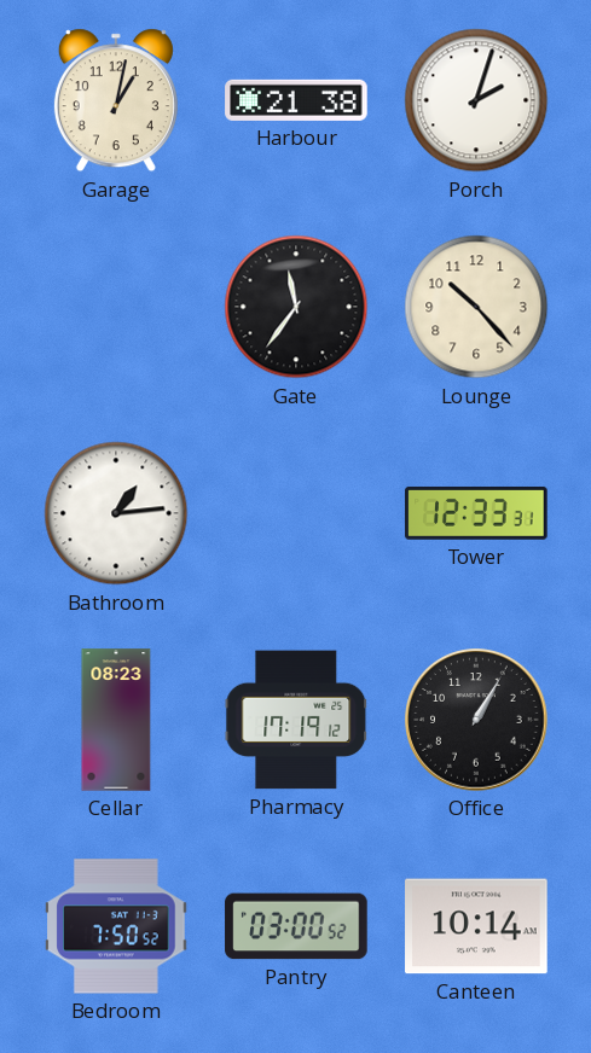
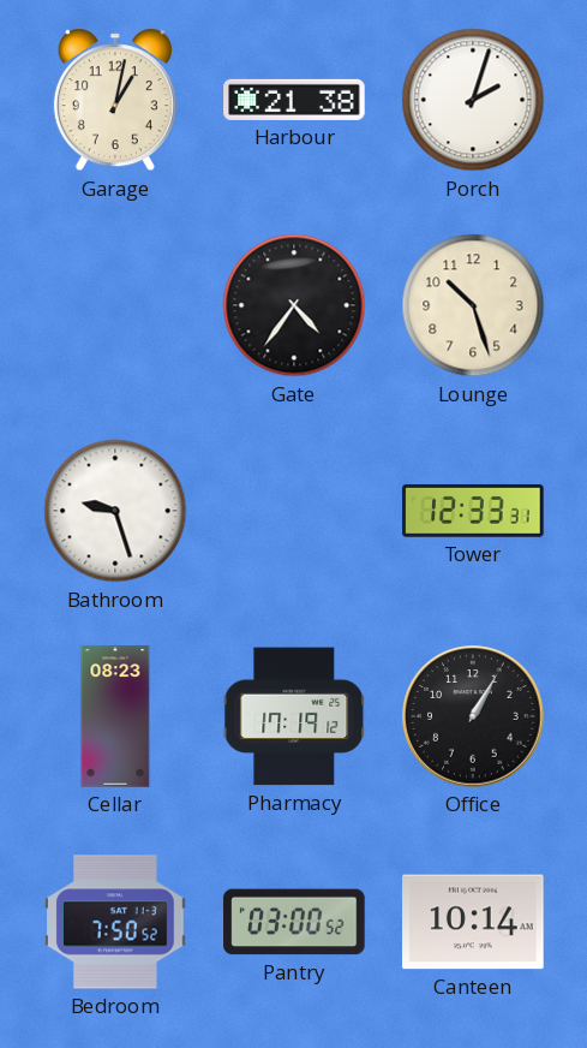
Gate: 11:36 -> 4:36
Lounge: 10:23 -> 10:27
Bathroom: 1:14 -> 9:27
